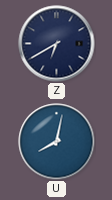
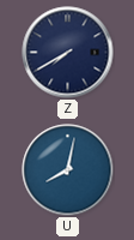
Z: 6:40 -> 7:40
